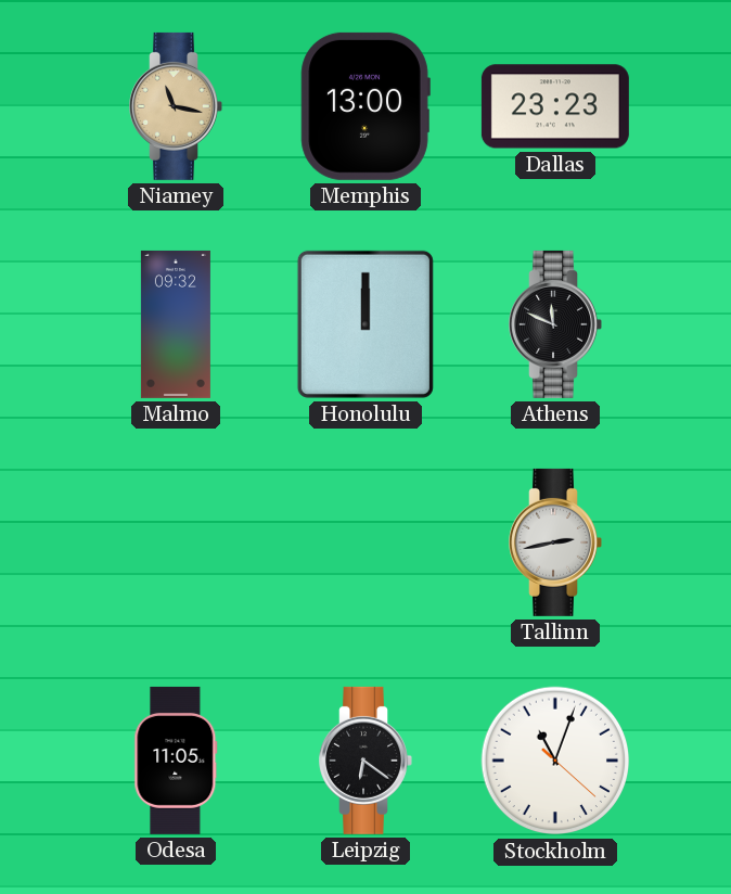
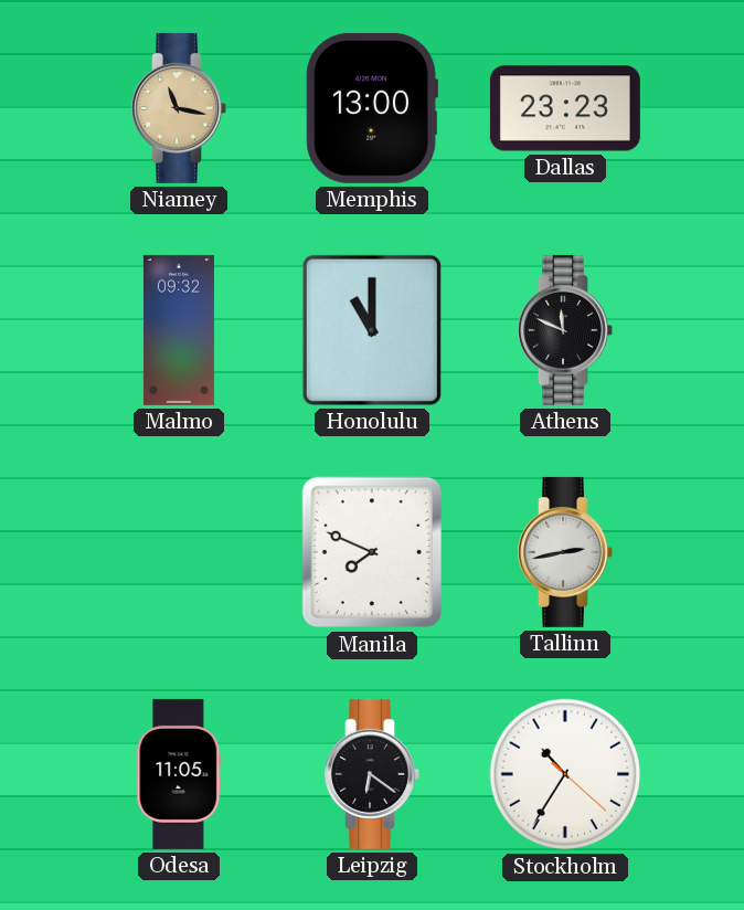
Honolulu: 12:00 -> 11:00
Manila: none -> 7:49
Stockholm: 11:03 -> 10:35
